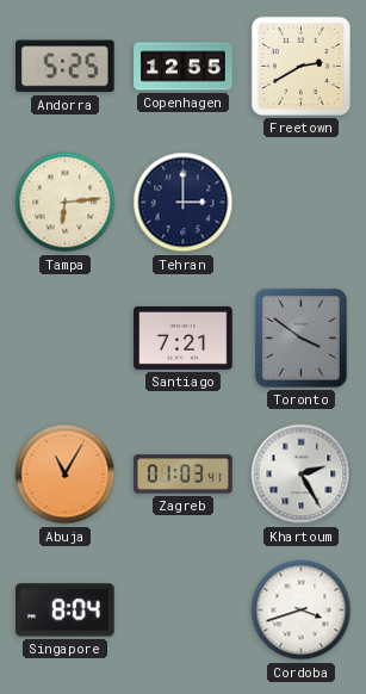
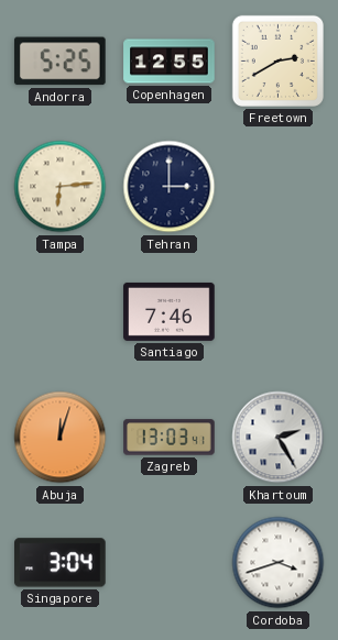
Santiago: 7:21 -> 7:46
Toronto: 3:51 -> none
Abuja: 11:05 -> 12:03
Zagreb: 01:03 -> 13:03
Singapore: 8:04 -> 3:04
